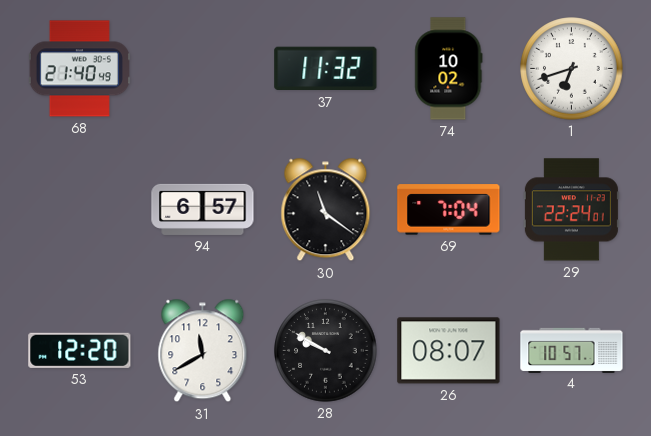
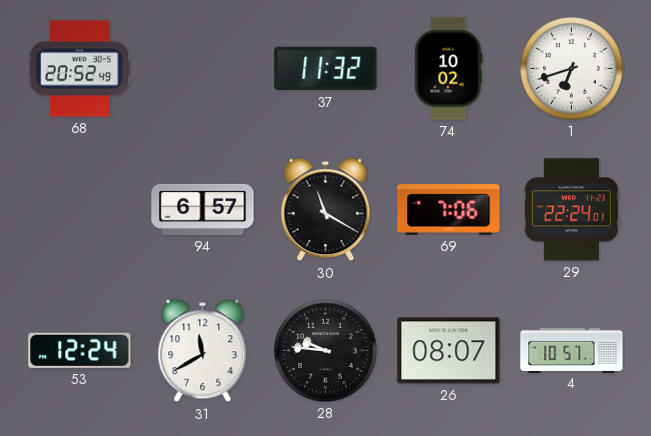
68: 21:40 -> 20:52
30: 11:21 -> 11:20
69: 7:04 -> 7:06
53: 12:20 -> 12:24
28: 9:50 -> 9:46
